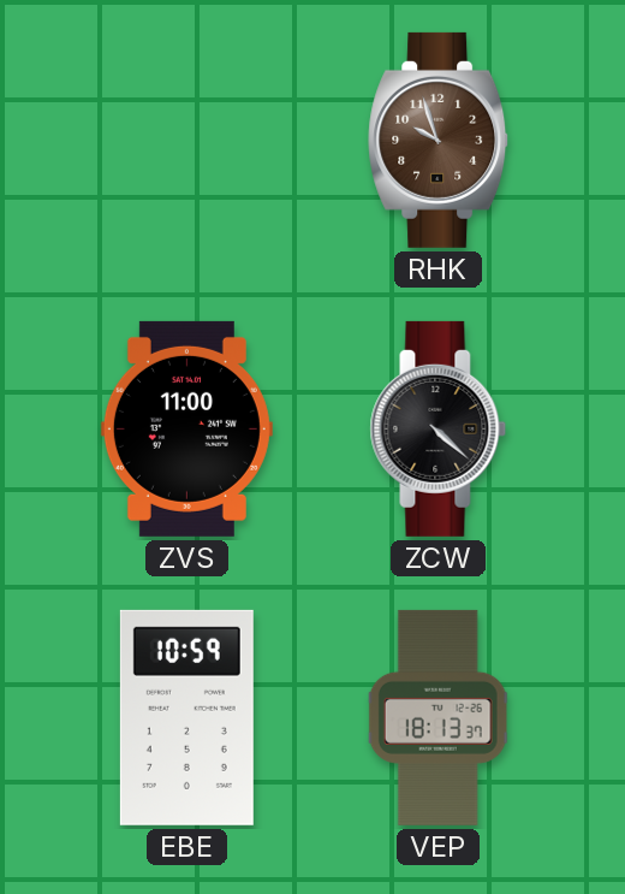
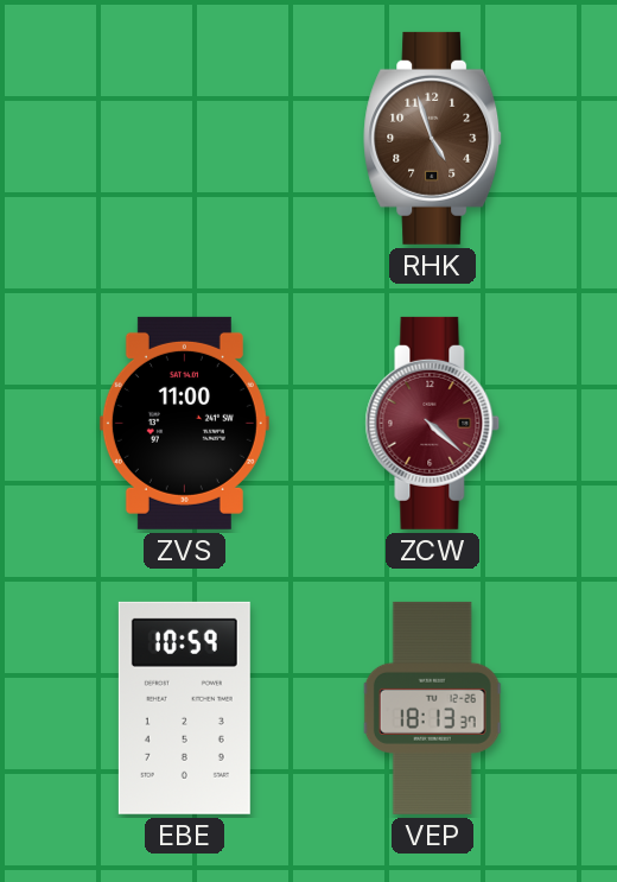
RHK: 9:57 -> 4:57
ZCW dial: black -> burgundy
